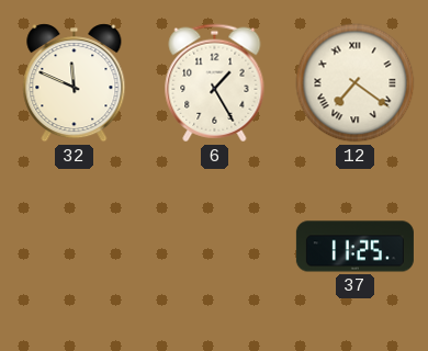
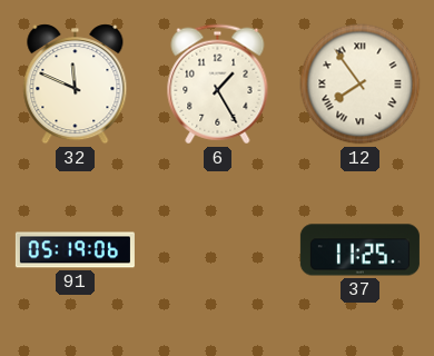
12: 7:21 -> 7:54
91: none -> 05:19
